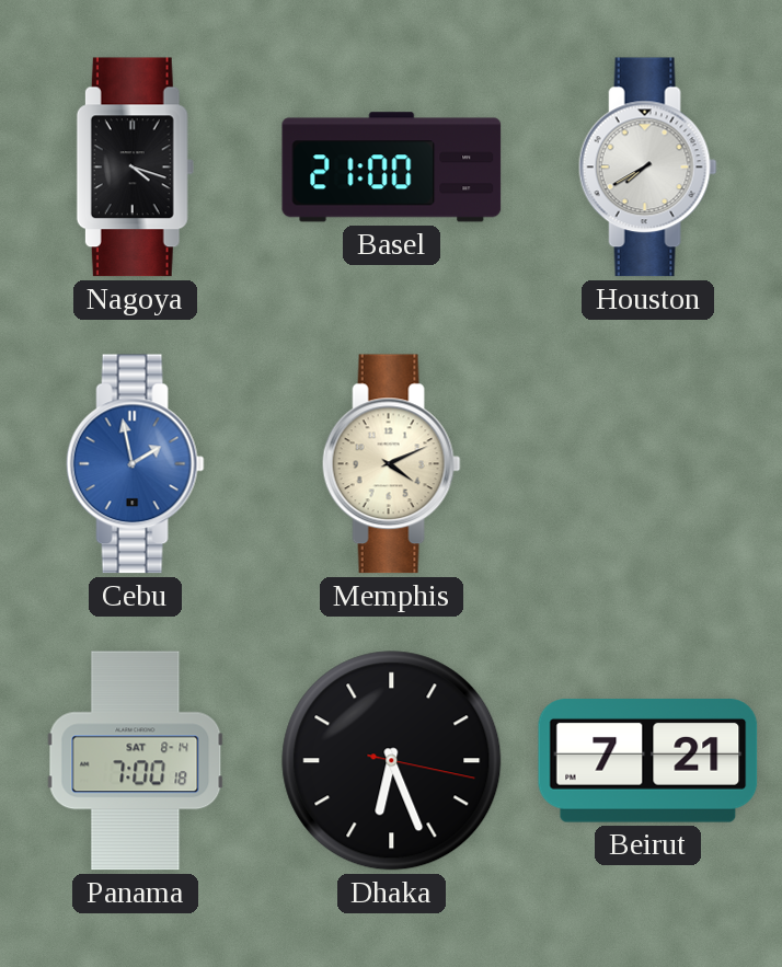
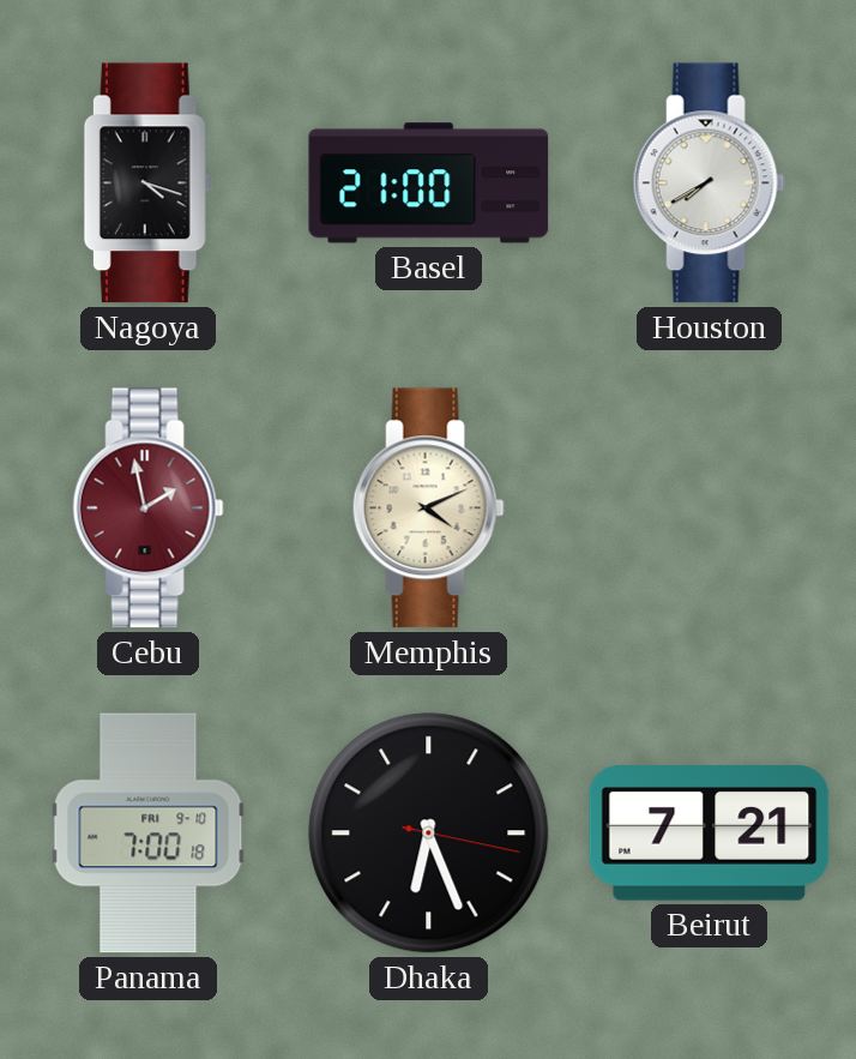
Cebu dial: blue -> burgundy
Panama date: SAT 8-14 -> FRI 9-10
